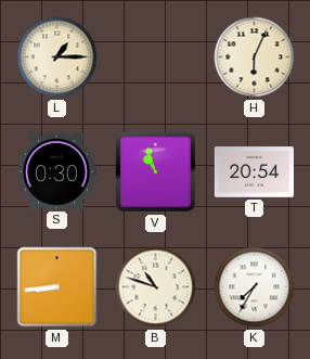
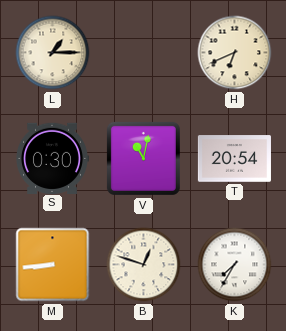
H: 6:04 -> 6:41
V: 10:57 -> 11:02
B: 10:48 -> 12:48
